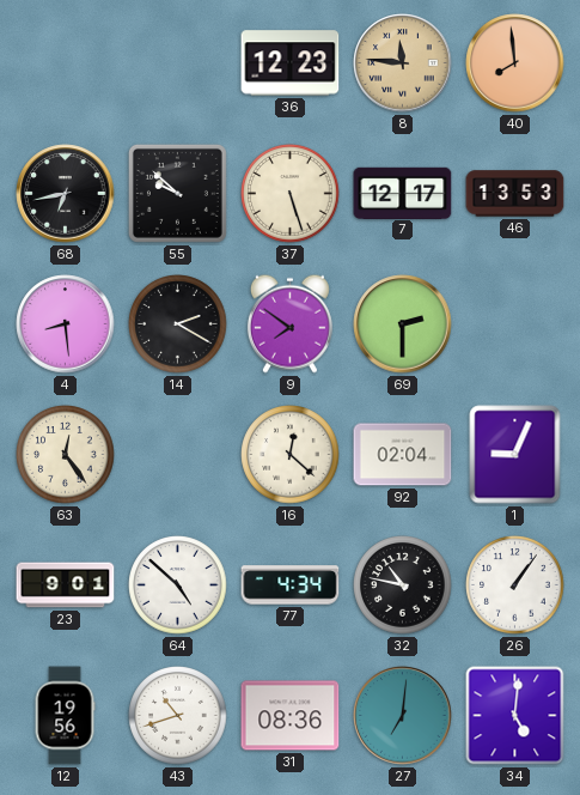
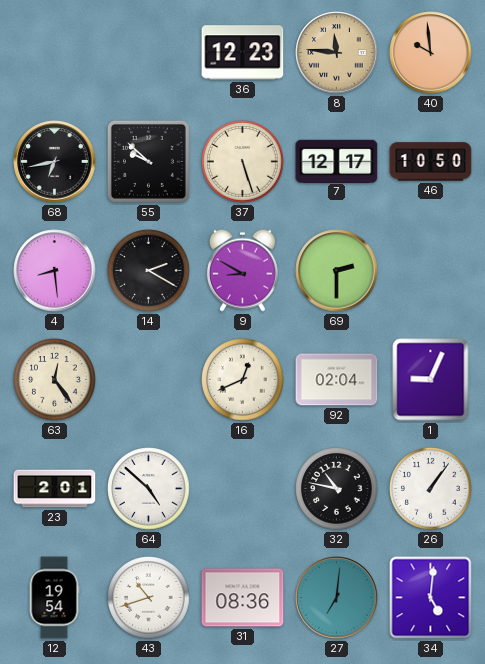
40: 7:59 -> 9:59
46: 13:53 -> 10:50
9: 7:51 -> 8:50
16: 12:22 -> 12:41
23: 9:01 -> 2:01
77: 4:34 -> none
12: 19:56 -> 19:54
